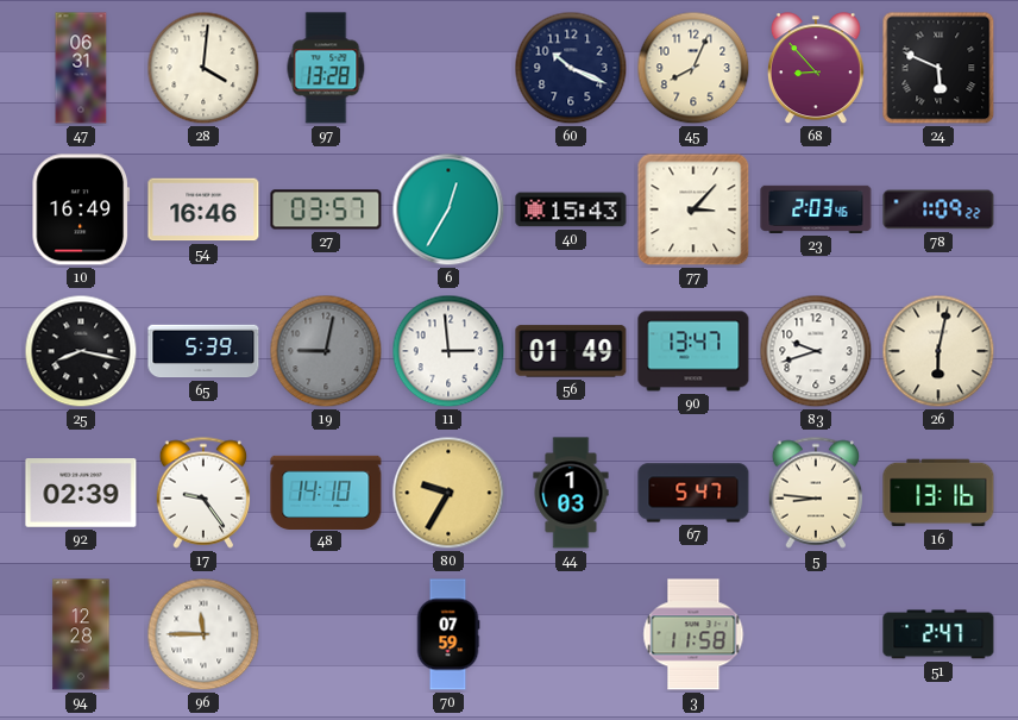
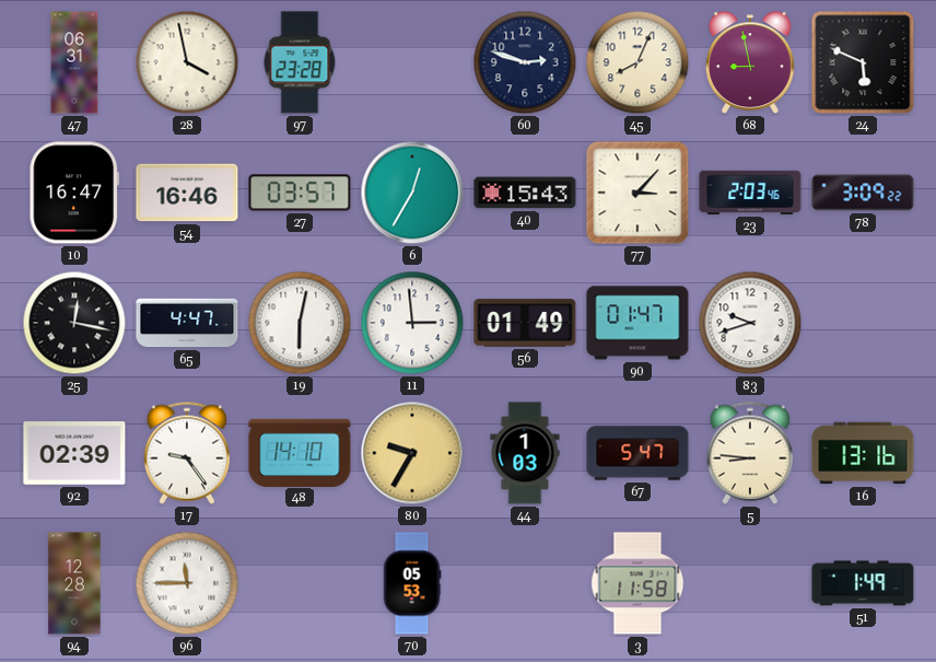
28: 4:01 -> 3:58
97: 13:28 -> 23:28
60: 10:19 -> 2:48
68: 8:53 -> 8:58
10: 16:49 -> 16:47
78: 1:09 -> 3:09
25: 8:17 -> 12:17
65: 5:39 -> 4:47
19: 9:02 -> 6:02
19 dial: grey -> white
90: 13:47 -> 01:47
26: 6:02 -> none
70: 07:59 -> 05:53
51: 2:47 -> 1:49
